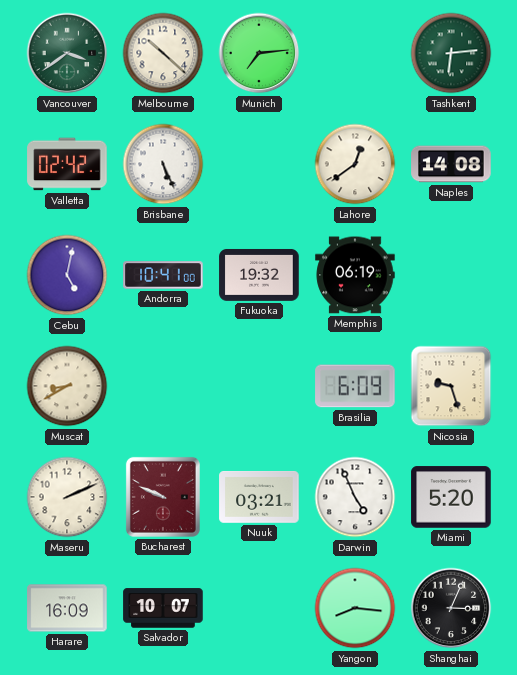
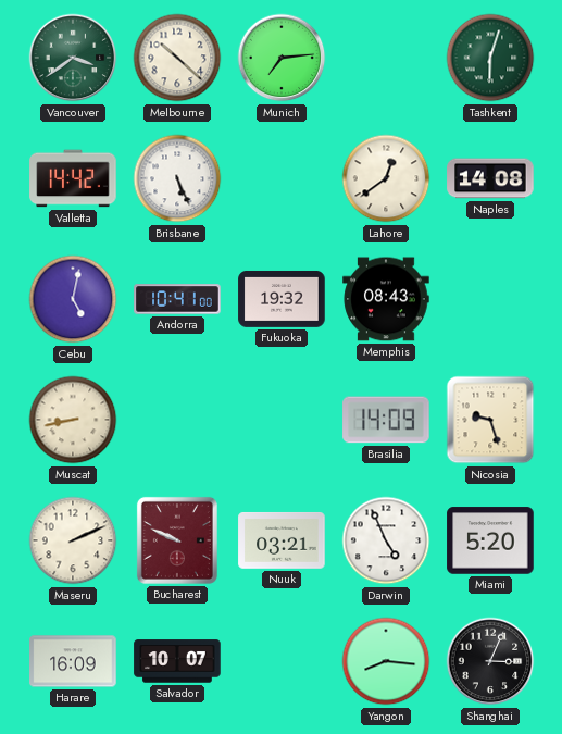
Tashkent: 6:14 -> 6:03
Valletta: 02:42 -> 14:42
Memphis: 06:19 -> 08:43
Muscat: 8:40 -> 8:43
Brasilia: 6:09 -> 14:09
